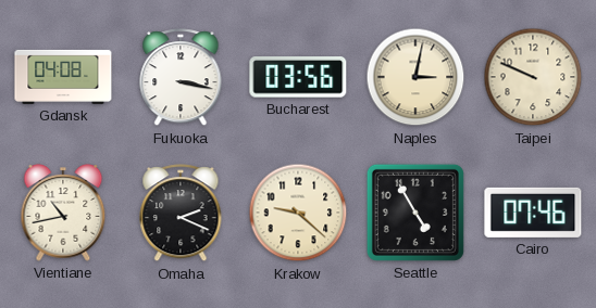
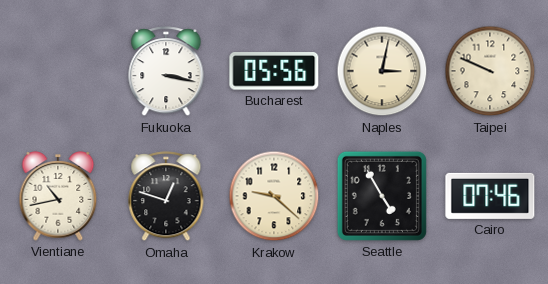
Gdansk: 04:08 -> none
Bucharest: 03:56 -> 05:56
Omaha: 2:19 -> 12:48
